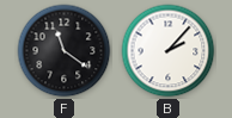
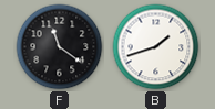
B: 2:07 -> 1:42
